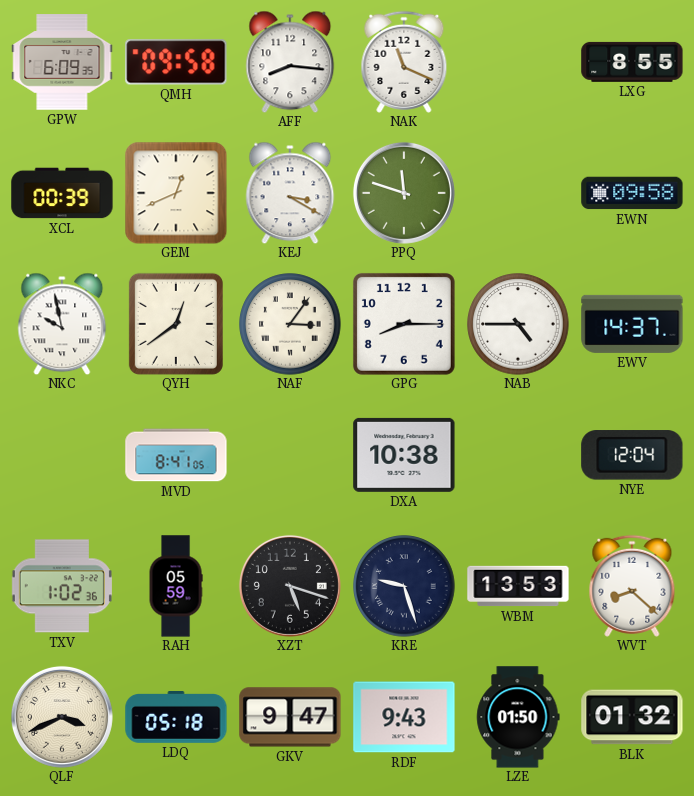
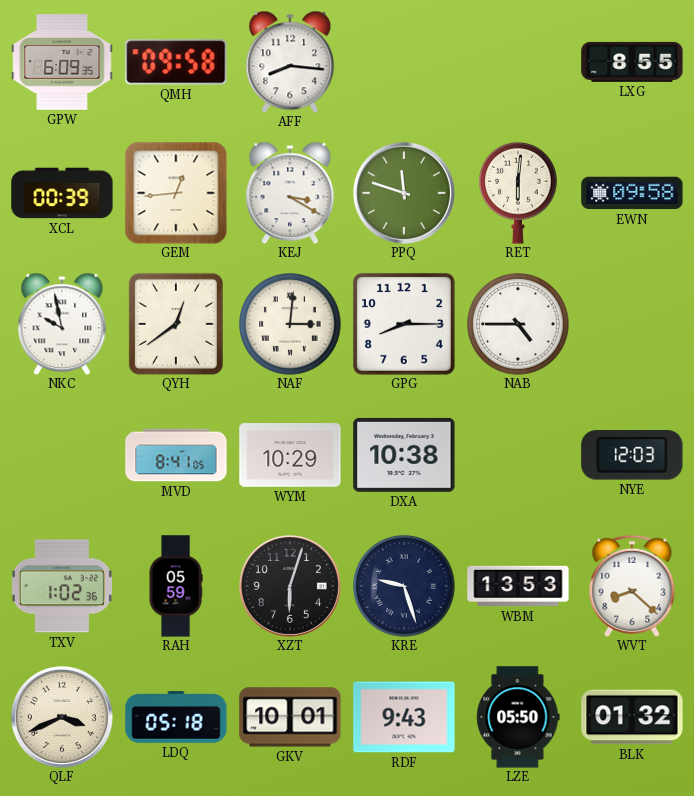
NAK: 11:19 -> none
GEM: 12:41 -> 12:44
RET: none -> 6:01
NAF: 3:06 -> 3:01
EWV: 14:37 -> none
WYM: none -> 10:29
NYE: 12:04 -> 12:03
XZT: 5:18 -> 6:03
GKV: 9:47 -> 10:01
LZE: 01:50 -> 05:50
